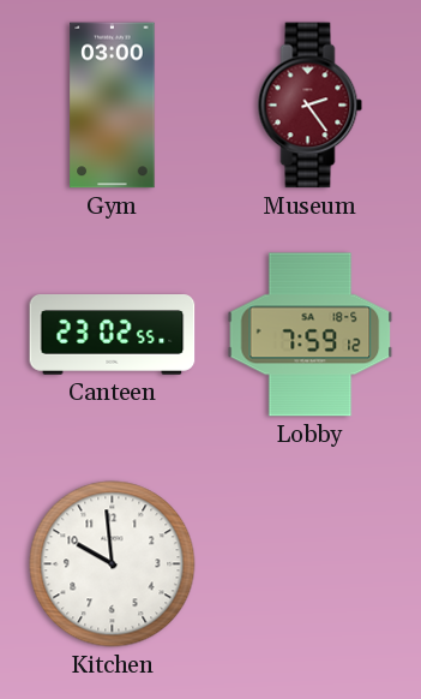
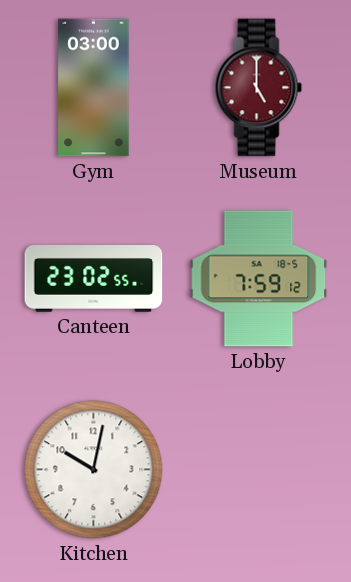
Museum: 2:24 -> 5:00
Kitchen: 9:59 -> 10:02
